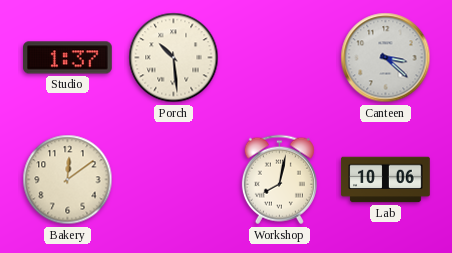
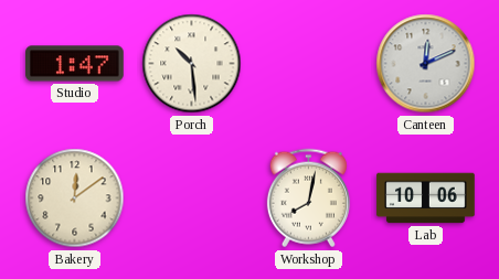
Studio: 1:37 -> 1:47
Canteen: 3:22 -> 12:11
